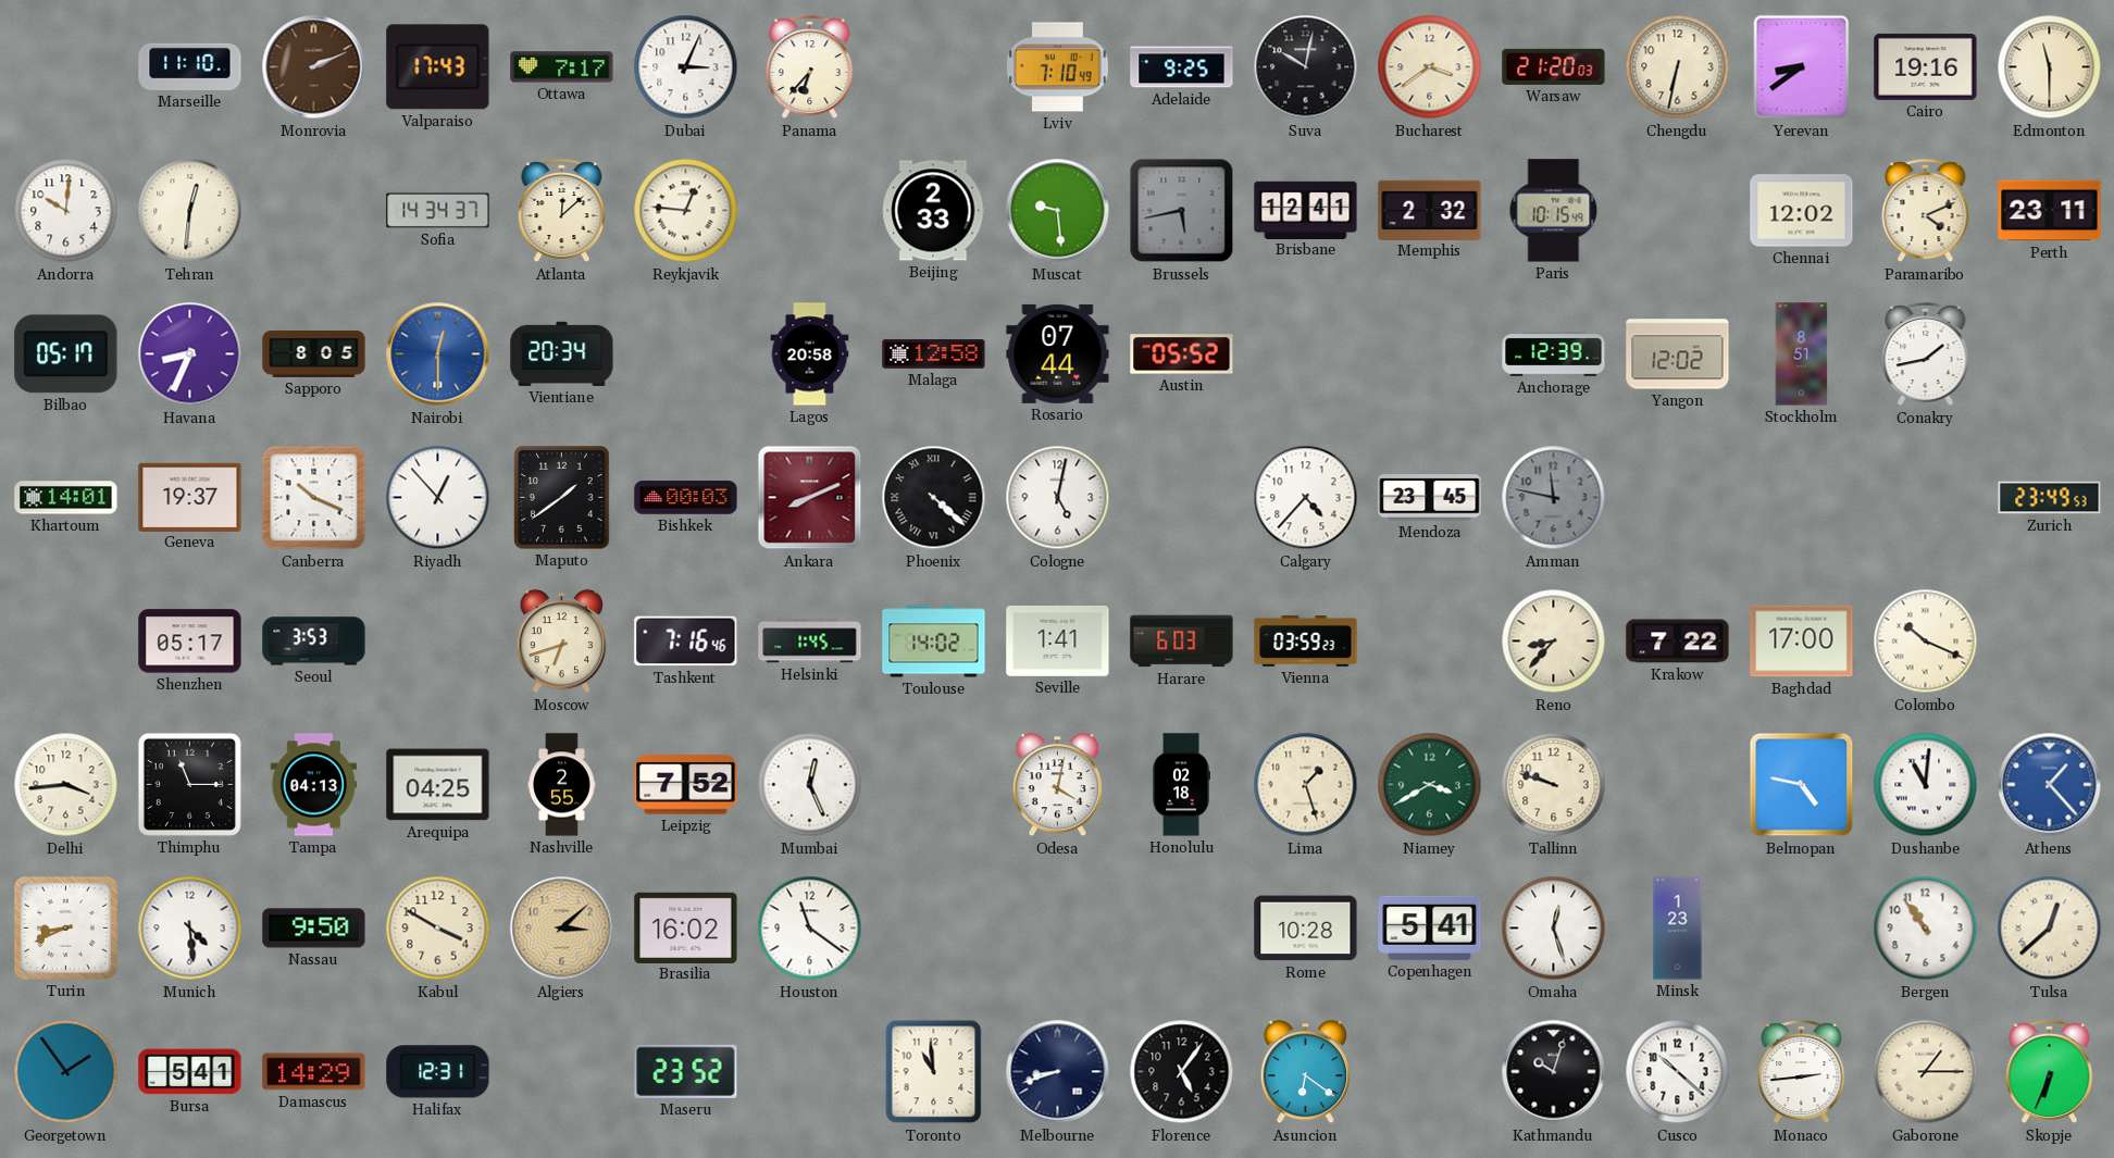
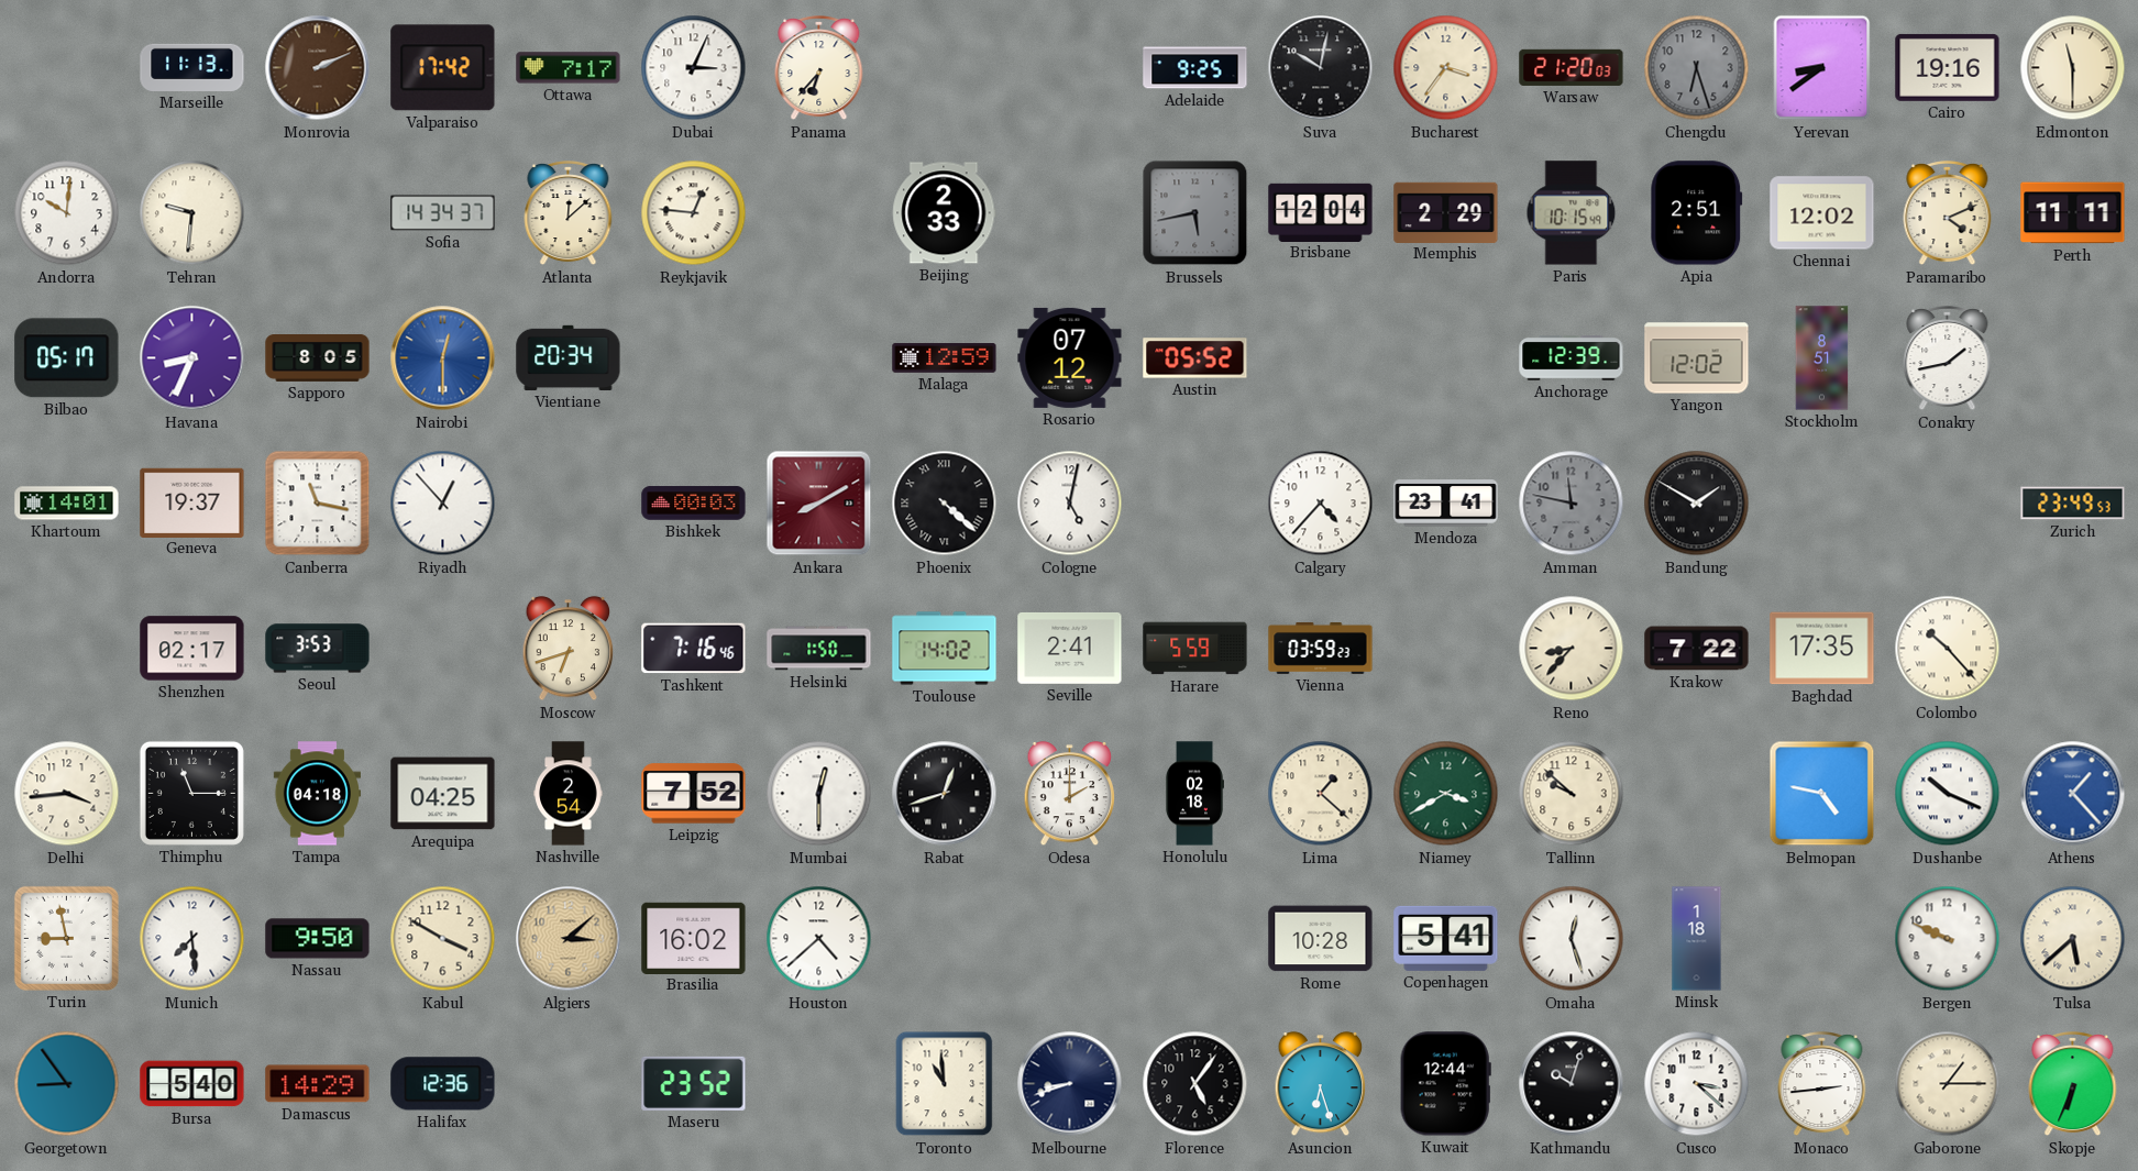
Marseille: 11:10 -> 11:13
Valparaiso: 17:43 -> 17:42
Lviv: 7:10 -> none
Bucharest: 3:39 -> 3:36
Chengdu: 6:32 -> 6:27
Chengdu dial: cream -> grey
Tehran: 12:31 -> 9:31
Muscat: 9:29 -> none
Brisbane: 12:41 -> 12:04
Memphis: 2:32 -> 2:29
Apia: none -> 2:51
Perth: 23:11 -> 11:11
Lagos: 20:58 -> none
Malaga: 12:58 -> 12:59
Rosario: 07:44 -> 07:12
Canberra: 10:19 -> 11:17
Maputo: 1:39 -> none
Ankara: 8:11 -> 8:10
Mendoza: 23:45 -> 23:41
Bandung: none -> 1:50
Shenzhen: 05:17 -> 02:17
Helsinki: 1:45 -> 1:50
Seville: 1:41 -> 2:41
Harare: 6:03 -> 5:59
Baghdad: 17:00 -> 17:35
Colombo: 10:19 -> 10:23
Tampa: 04:13 -> 04:18
Nashville: 2:55 -> 2:54
Mumbai: 12:26 -> 12:30
Rabat: none -> 12:42
Odesa: 4:02 -> 2:00
Lima: 1:27 -> 1:22
Tallinn: 9:48 -> 9:52
Dushanbe: 11:01 -> 10:19
Turin: 8:41 -> 8:58
Munich: 4:29 -> 7:29
Houston: 11:21 -> 4:38
Minsk: 1:23 -> 1:18
Bergen: 10:54 -> 9:49
Tulsa: 12:38 -> 5:38
Georgetown: 1:54 -> 8:54
Bursa: 5:41 -> 5:40
Halifax: 12:31 -> 12:36
Asuncion: 6:21 -> 6:27
Kuwait: none -> 12:44
Cusco: 10:22 -> 3:22
